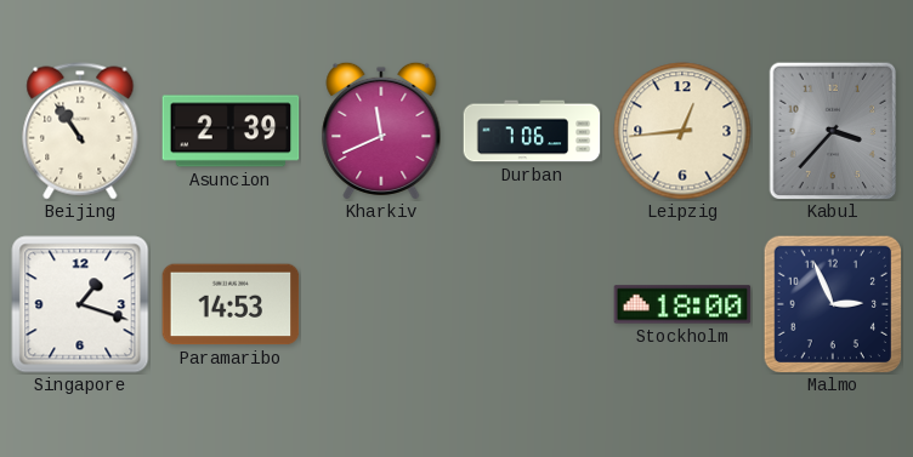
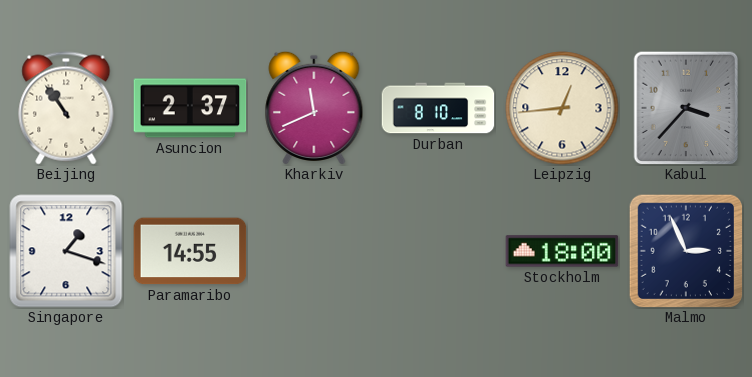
Asuncion: 2:39 -> 2:37
Durban: 7:06 -> 8:10
Paramaribo: 14:53 -> 14:55
